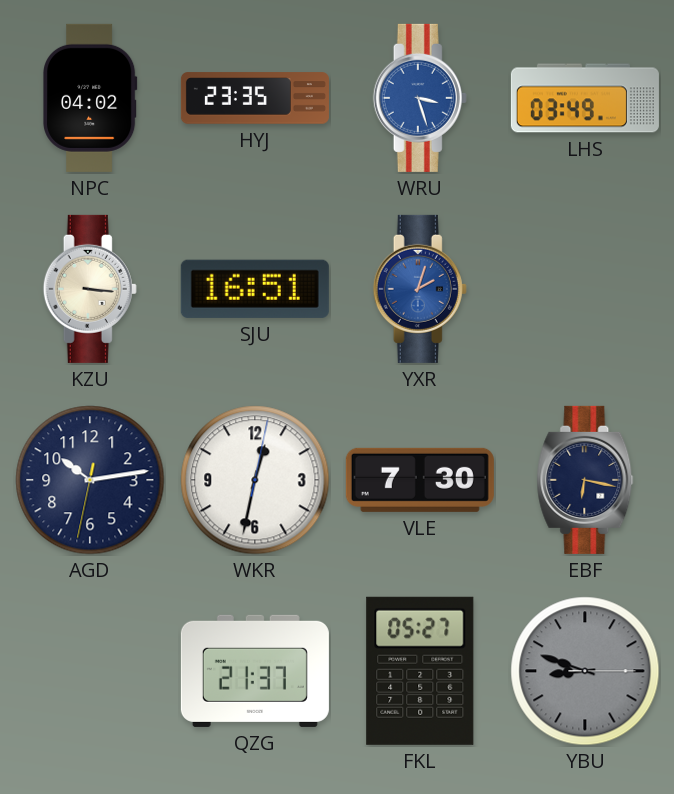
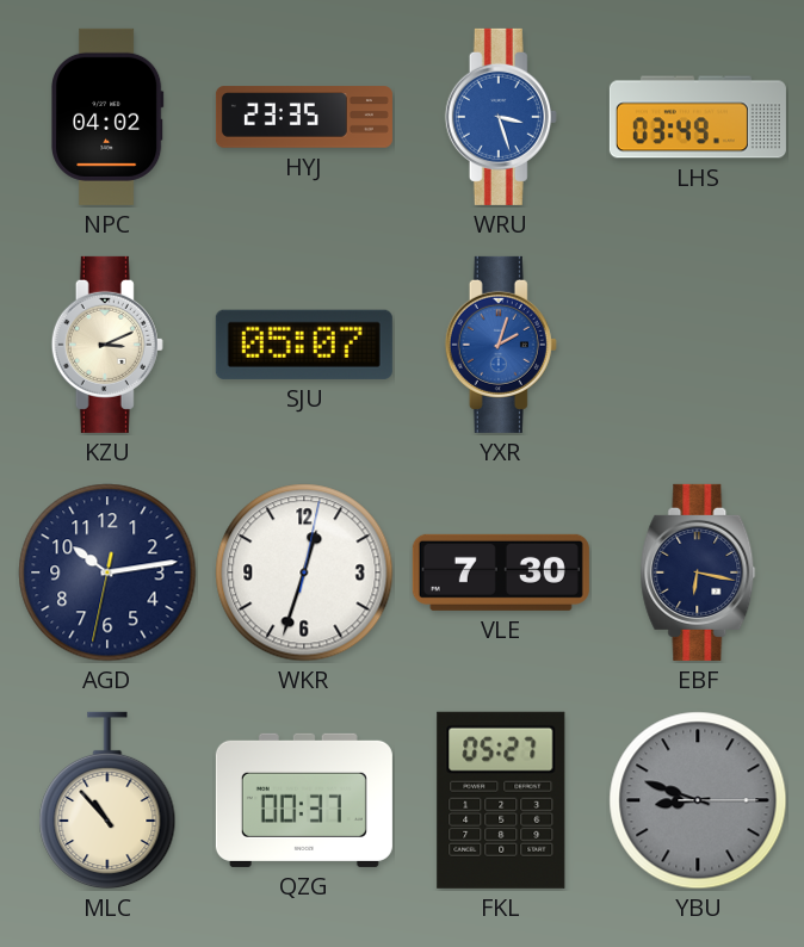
KZU: 3:16 -> 3:11
SJU: 16:51 -> 05:07
WKR: 12:32 -> 12:33
MLC: none -> 10:53
QZG: 21:37 -> 00:37
